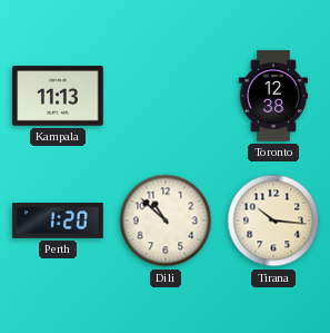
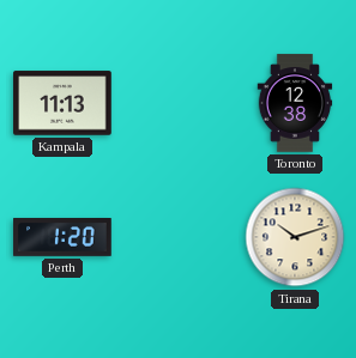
Dili: 10:52 -> none
Tirana: 10:16 -> 10:12
